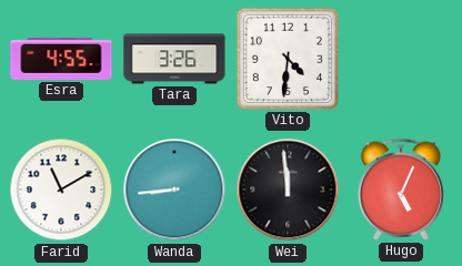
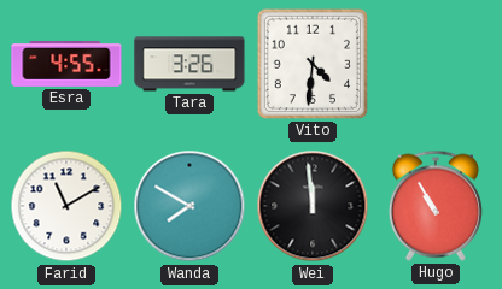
Wanda: 8:44 -> 7:50
Hugo: 5:04 -> 10:55
